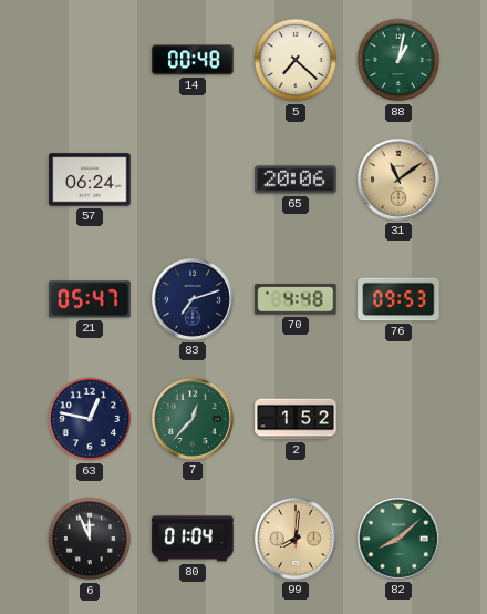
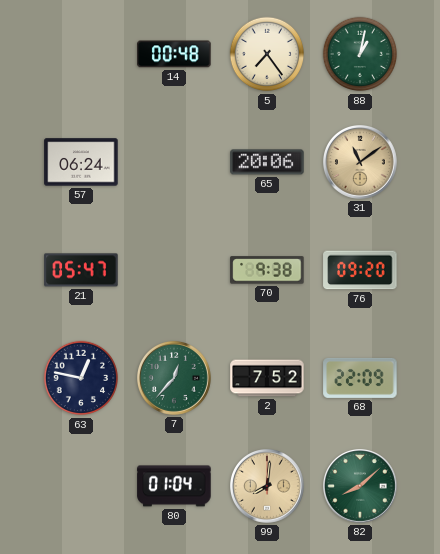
5: 7:22 -> 7:24
83: 7:12 -> none
70: 4:48 -> 9:38
76: 09:53 -> 09:20
2: 1:52 -> 7:52
68: none -> 22:09
6: 11:56 -> none
